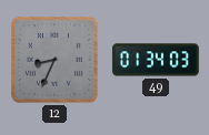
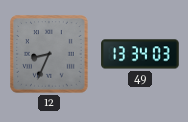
49: 01:34 -> 13:34
